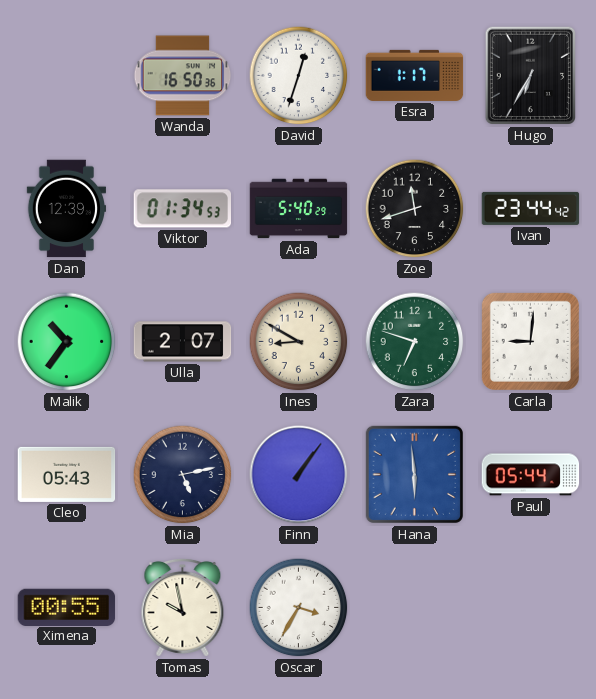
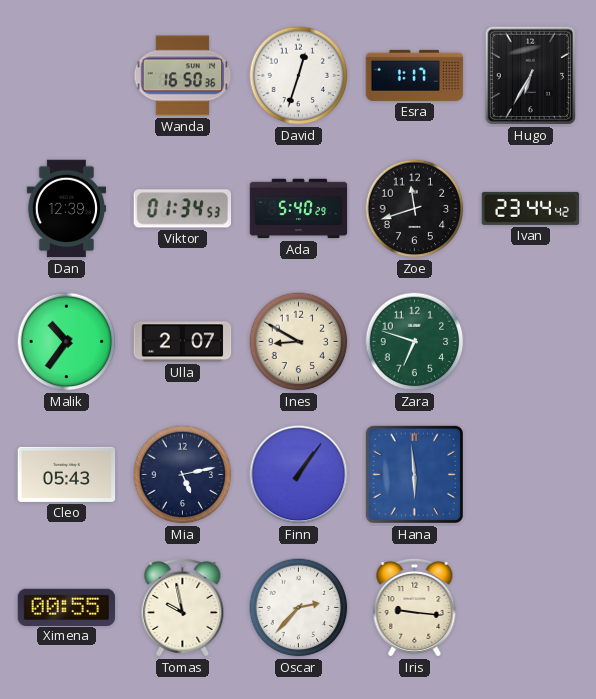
Carla: 9:01 -> none
Paul: 05:44 -> none
Oscar: 3:35 -> 2:37
Iris: none -> 9:16
